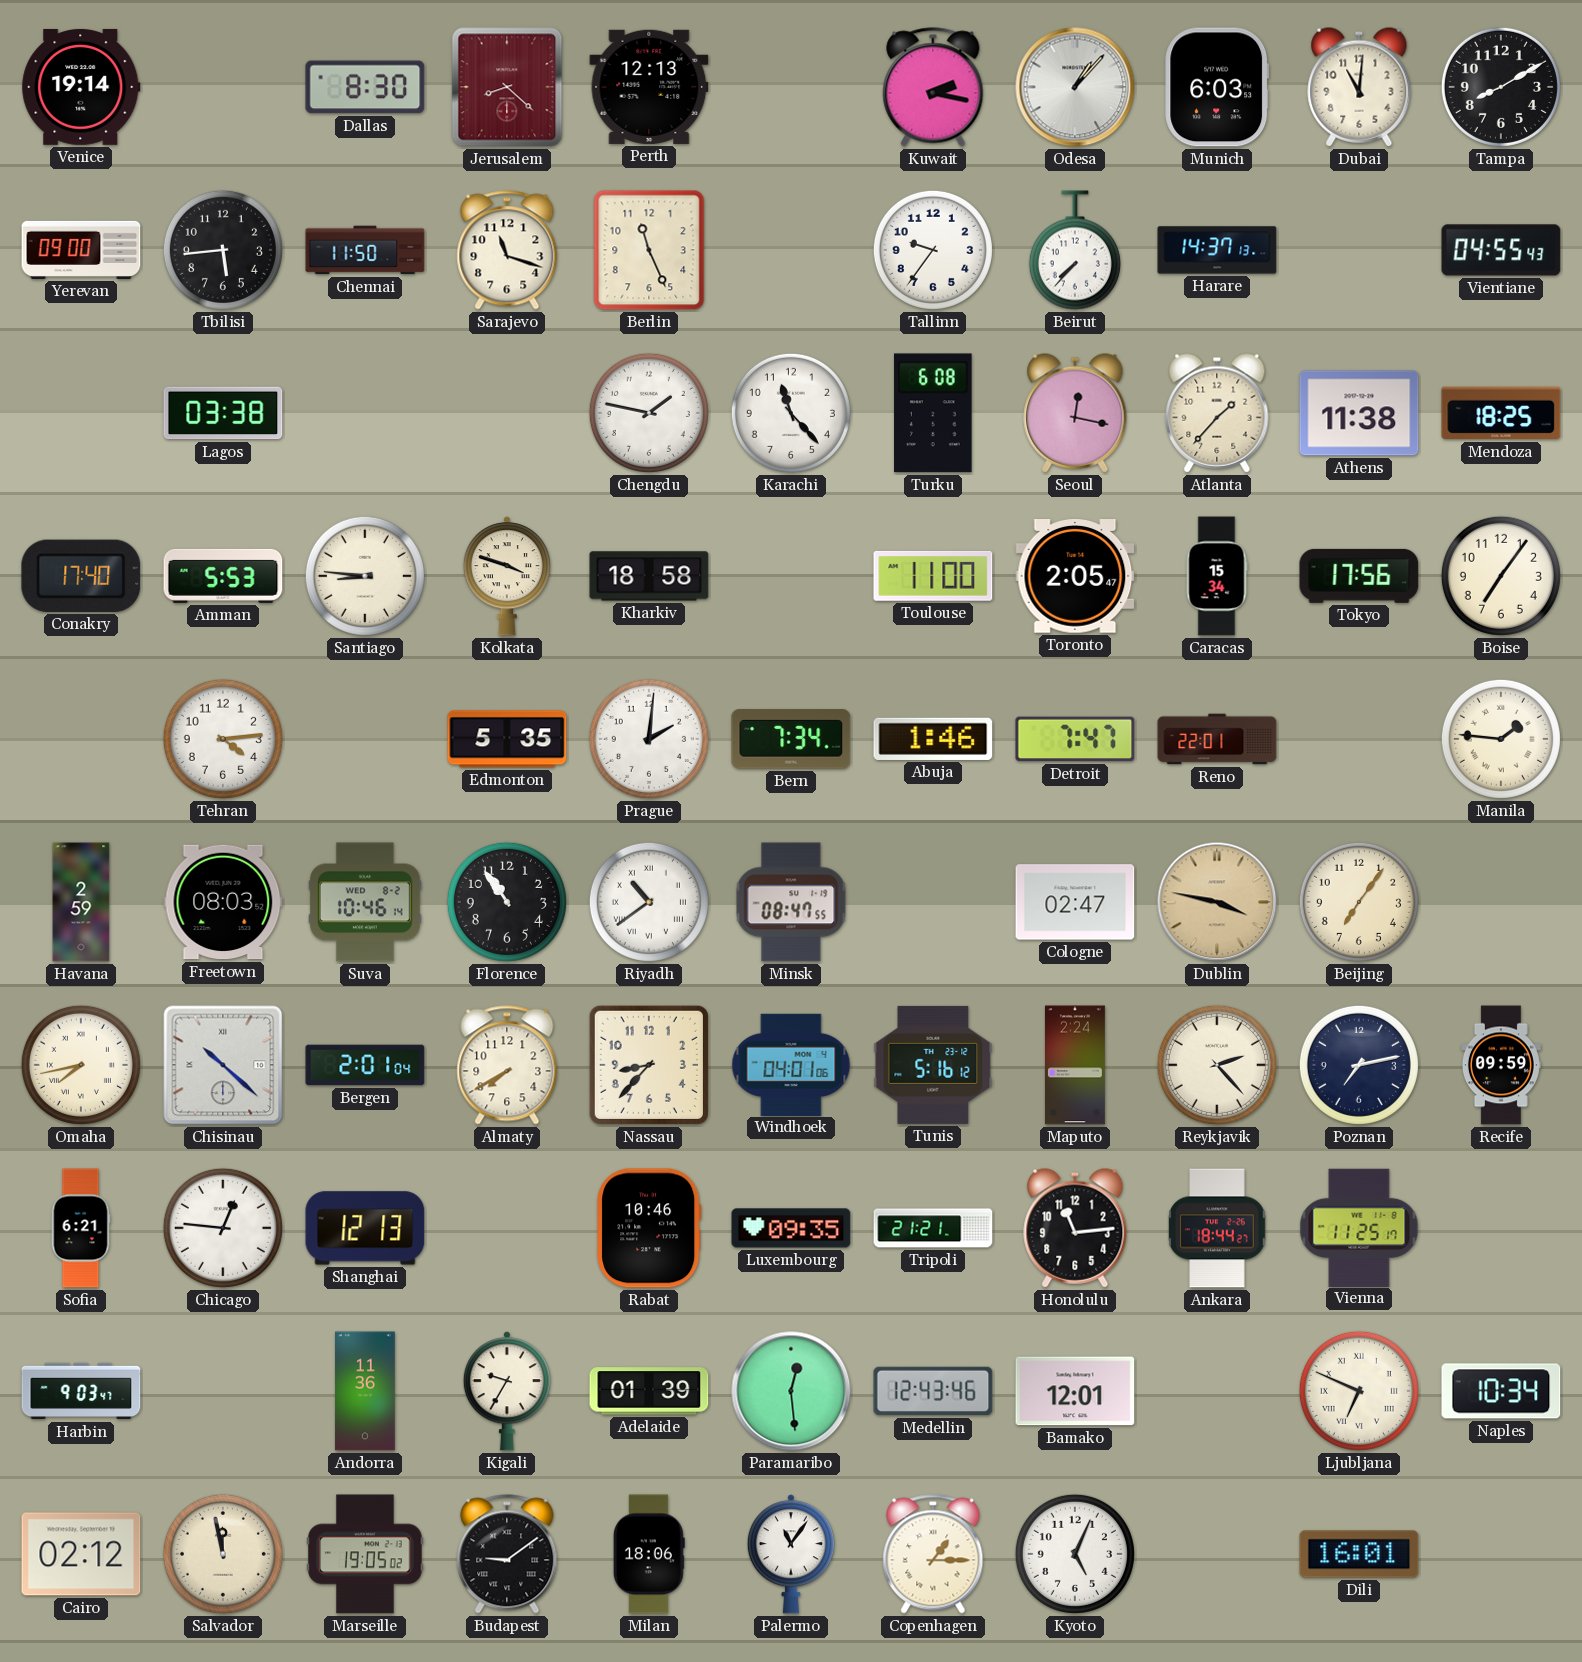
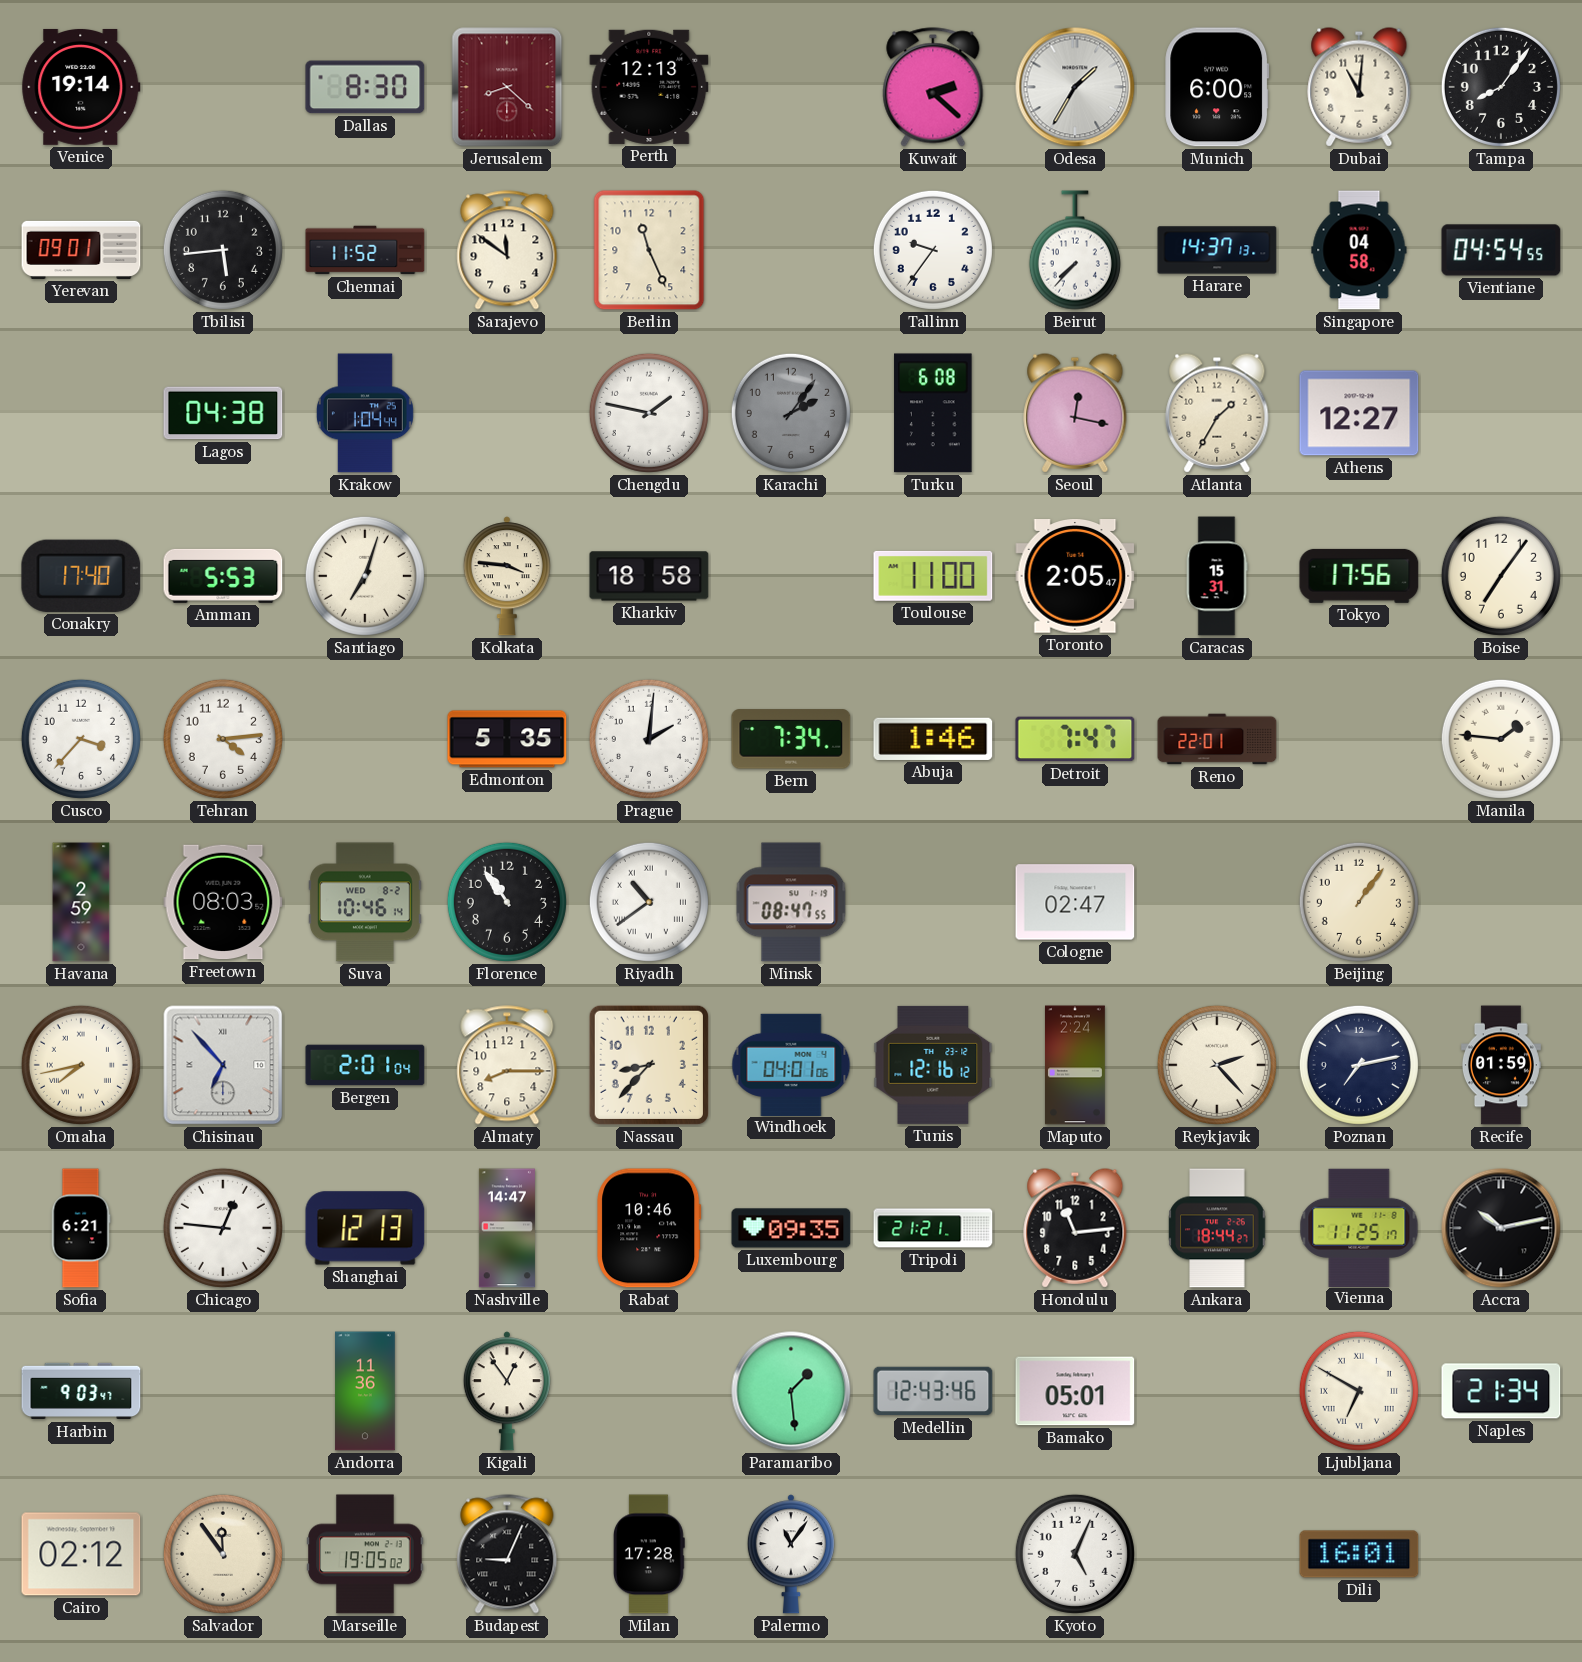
Kuwait: 2:17 -> 2:22
Odesa: 1:07 -> 1:35
Munich: 6:03 -> 6:00
Tampa: 8:10 -> 8:06
Yerevan: 09:00 -> 09:01
Chennai: 11:50 -> 11:52
Sarajevo: 11:18 -> 11:51
Singapore: none -> 04:58
Vientiane: 04:55 -> 04:54
Lagos: 03:38 -> 04:38
Krakow: none -> 1:04
Karachi: 11:23 -> 2:06
Karachi dial: white -> grey
Atlanta: 1:37 -> 1:35
Athens: 11:38 -> 12:27
Mendoza: 18:25 -> none
Santiago: 8:46 -> 7:03
Kolkata: 3:48 -> 3:46
Caracas: 15:34 -> 15:31
Cusco: none -> 3:37
Dublin: 3:47 -> none
Beijing: 7:06 -> 1:06
Chisinau: 10:22 -> 6:53
Almaty: 7:40 -> 8:15
Tunis: 5:16 -> 12:16
Recife: 09:59 -> 01:59
Nashville: none -> 14:47
Accra: none -> 10:13
Kigali: 9:35 -> 12:54
Adelaide: 01:39 -> none
Paramaribo: 12:29 -> 1:29
Bamako: 12:01 -> 05:01
Ljubljana: 6:49 -> 6:50
Naples: 10:34 -> 21:34
Salvador: 11:58 -> 11:54
Budapest: 9:09 -> 9:04
Milan: 18:06 -> 17:28
Copenhagen: 1:15 -> none
